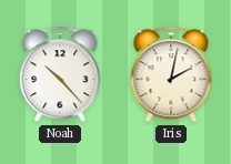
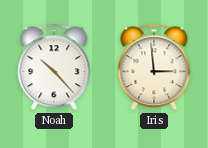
Iris: 2:02 -> 2:59
